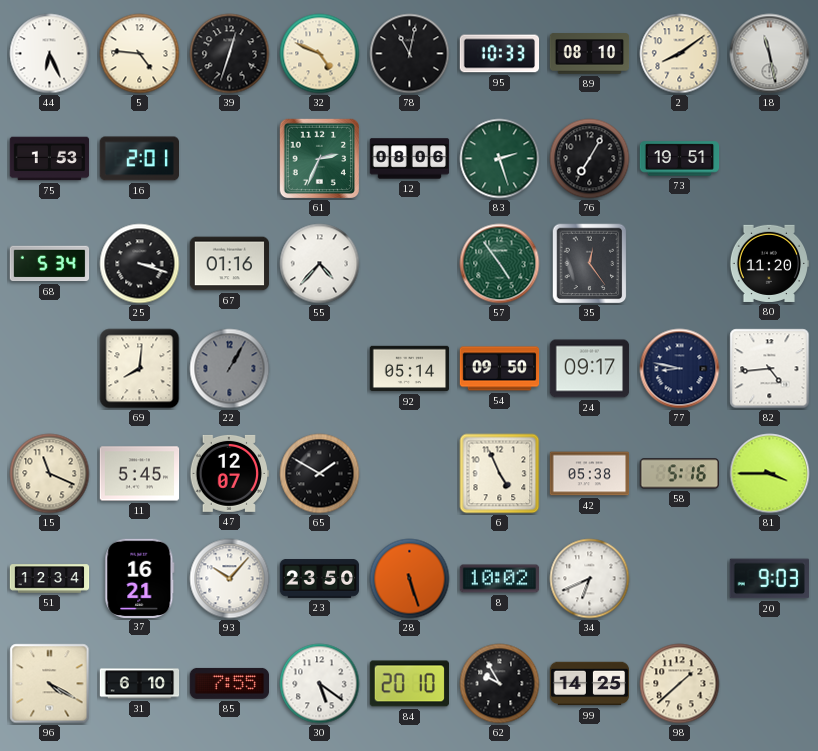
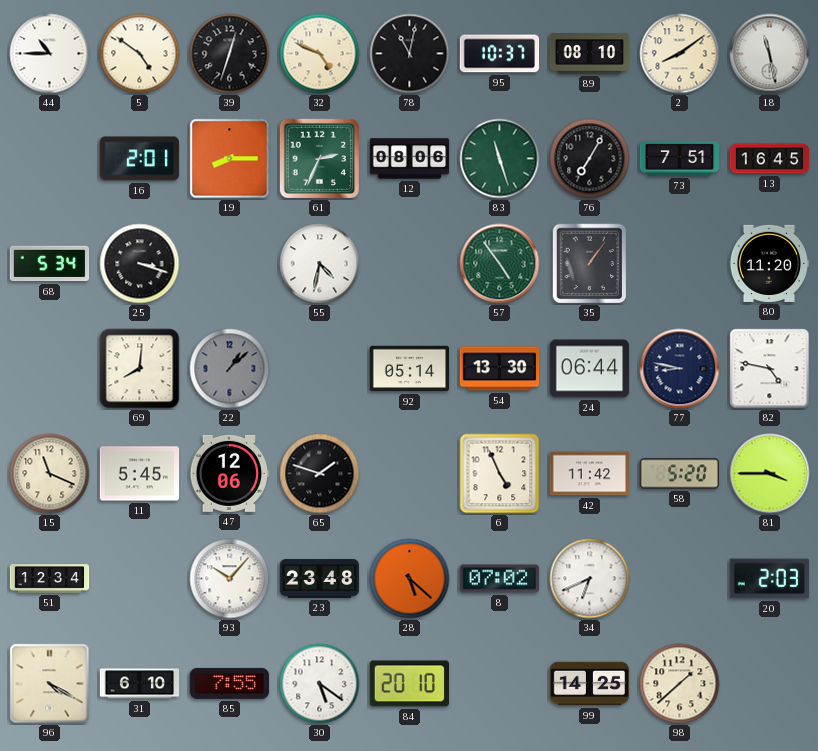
44: 6:26 -> 10:45
5: 4:46 -> 4:51
95: 10:33 -> 10:37
75: 1:53 -> none
19: none -> 8:15
83: 2:27 -> 11:27
73: 19:51 -> 7:51
13: none -> 16:45
67: 01:16 -> none
55: 4:37 -> 4:32
35: 12:24 -> 1:06
22: 1:05 -> 1:08
54: 09:50 -> 13:30
24: 09:17 -> 06:44
82: 4:44 -> 4:47
47: 12:07 -> 12:06
65: 1:50 -> 1:48
42: 05:38 -> 11:42
58: 5:16 -> 5:20
37: 16:21 -> none
23: 23:50 -> 23:48
28: 5:27 -> 5:22
8: 10:02 -> 07:02
20: 9:03 -> 2:03
62: 9:55 -> none
